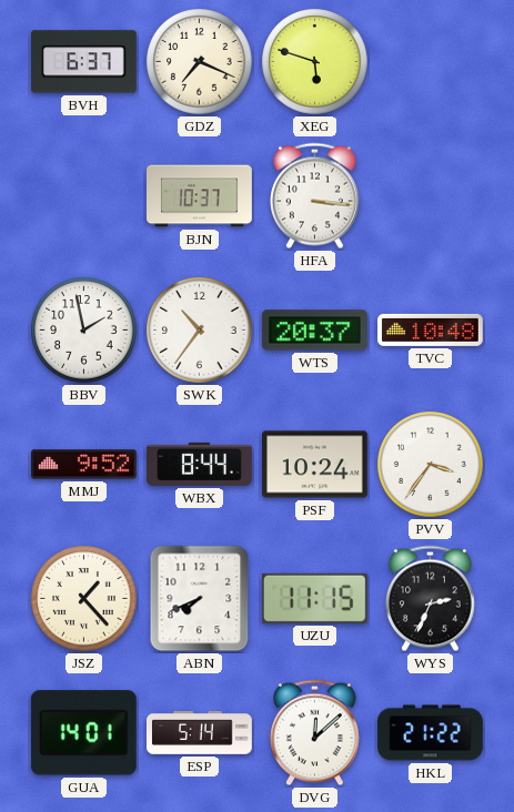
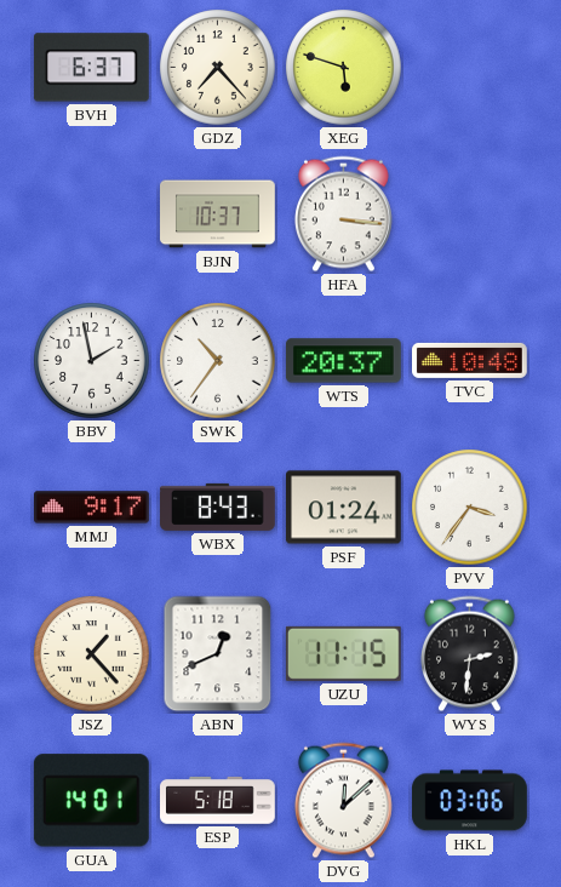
GDZ: 7:19 -> 7:23
MMJ: 9:52 -> 9:17
WBX: 8:44 -> 8:43
PSF: 10:24 -> 01:24
ABN: 7:41 -> 12:41
WYS: 2:34 -> 2:31
ESP: 5:14 -> 5:18
HKL: 21:22 -> 03:06
